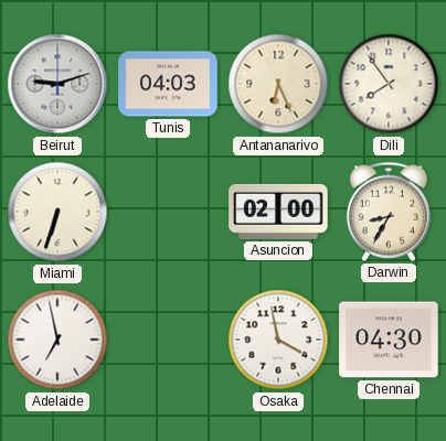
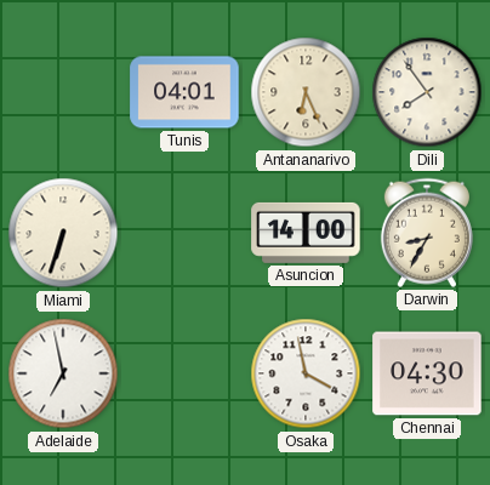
Beirut: 9:12 -> none
Tunis: 04:03 -> 04:01
Asuncion: 02:00 -> 14:00
